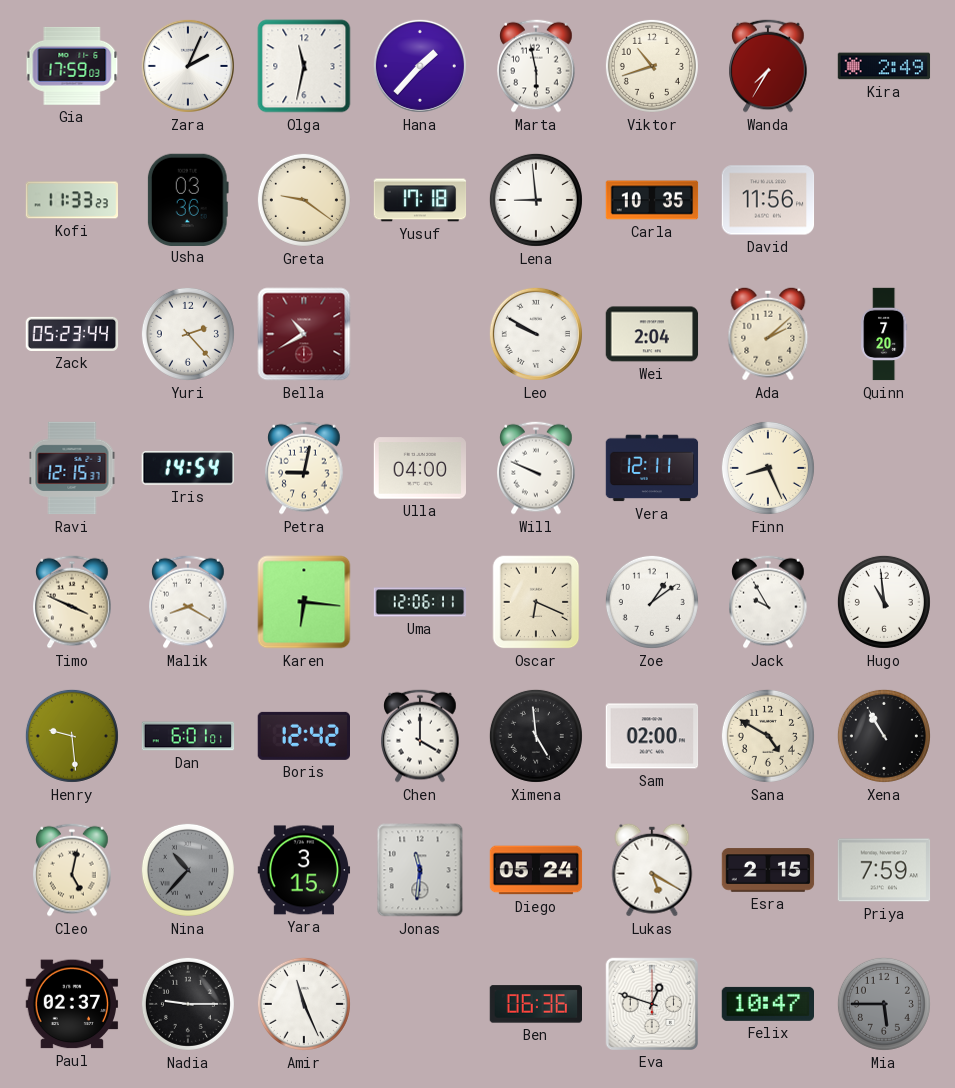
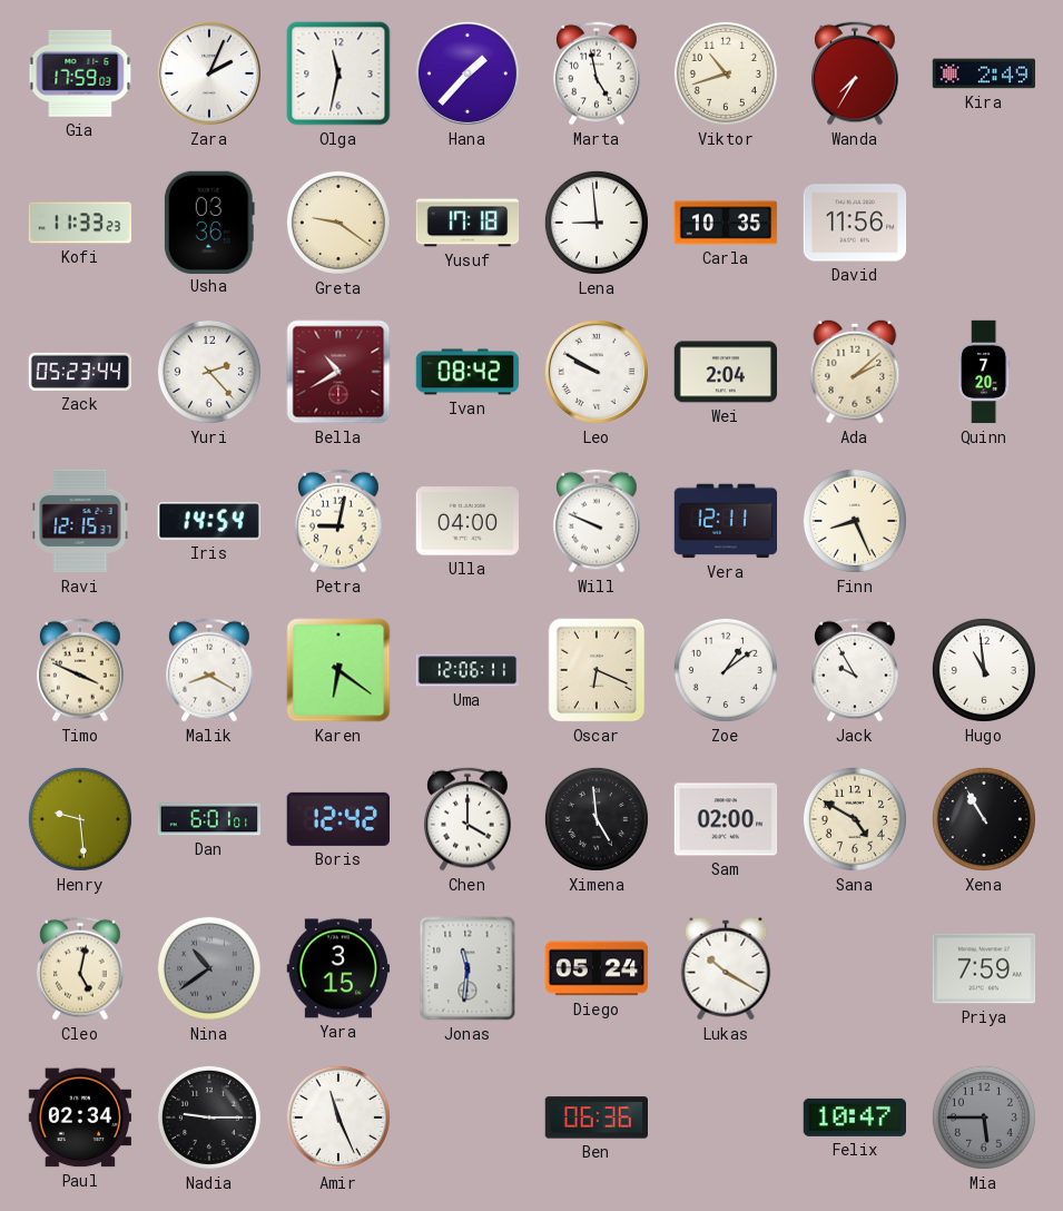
Marta: 5:58 -> 4:58
Ivan: none -> 08:42
Karen: 6:16 -> 6:21
Nina: 10:37 -> 10:39
Lukas: 5:20 -> 10:20
Esra: 2:15 -> none
Paul: 02:37 -> 02:34
Eva: 12:48 -> none
